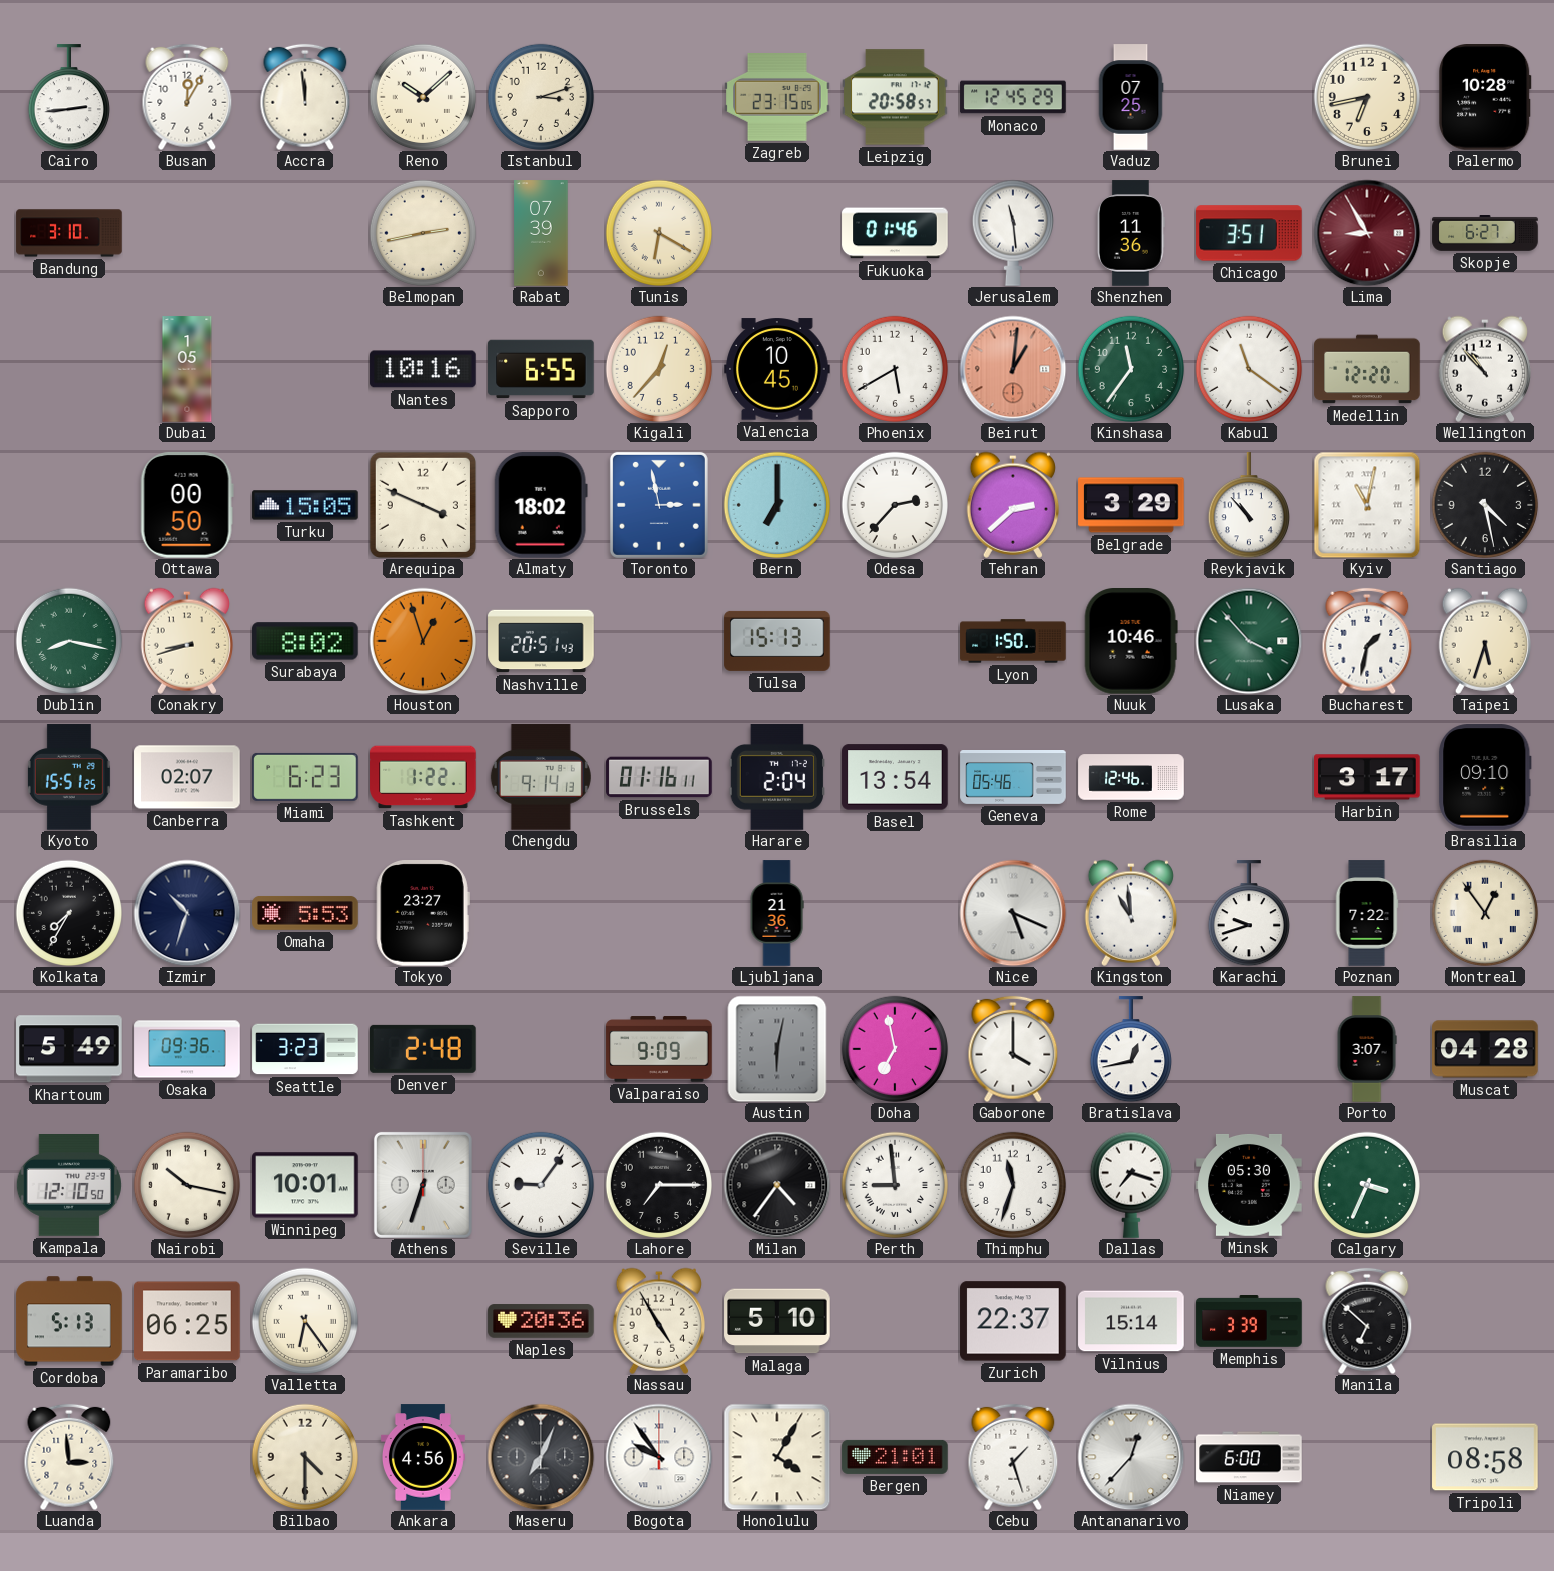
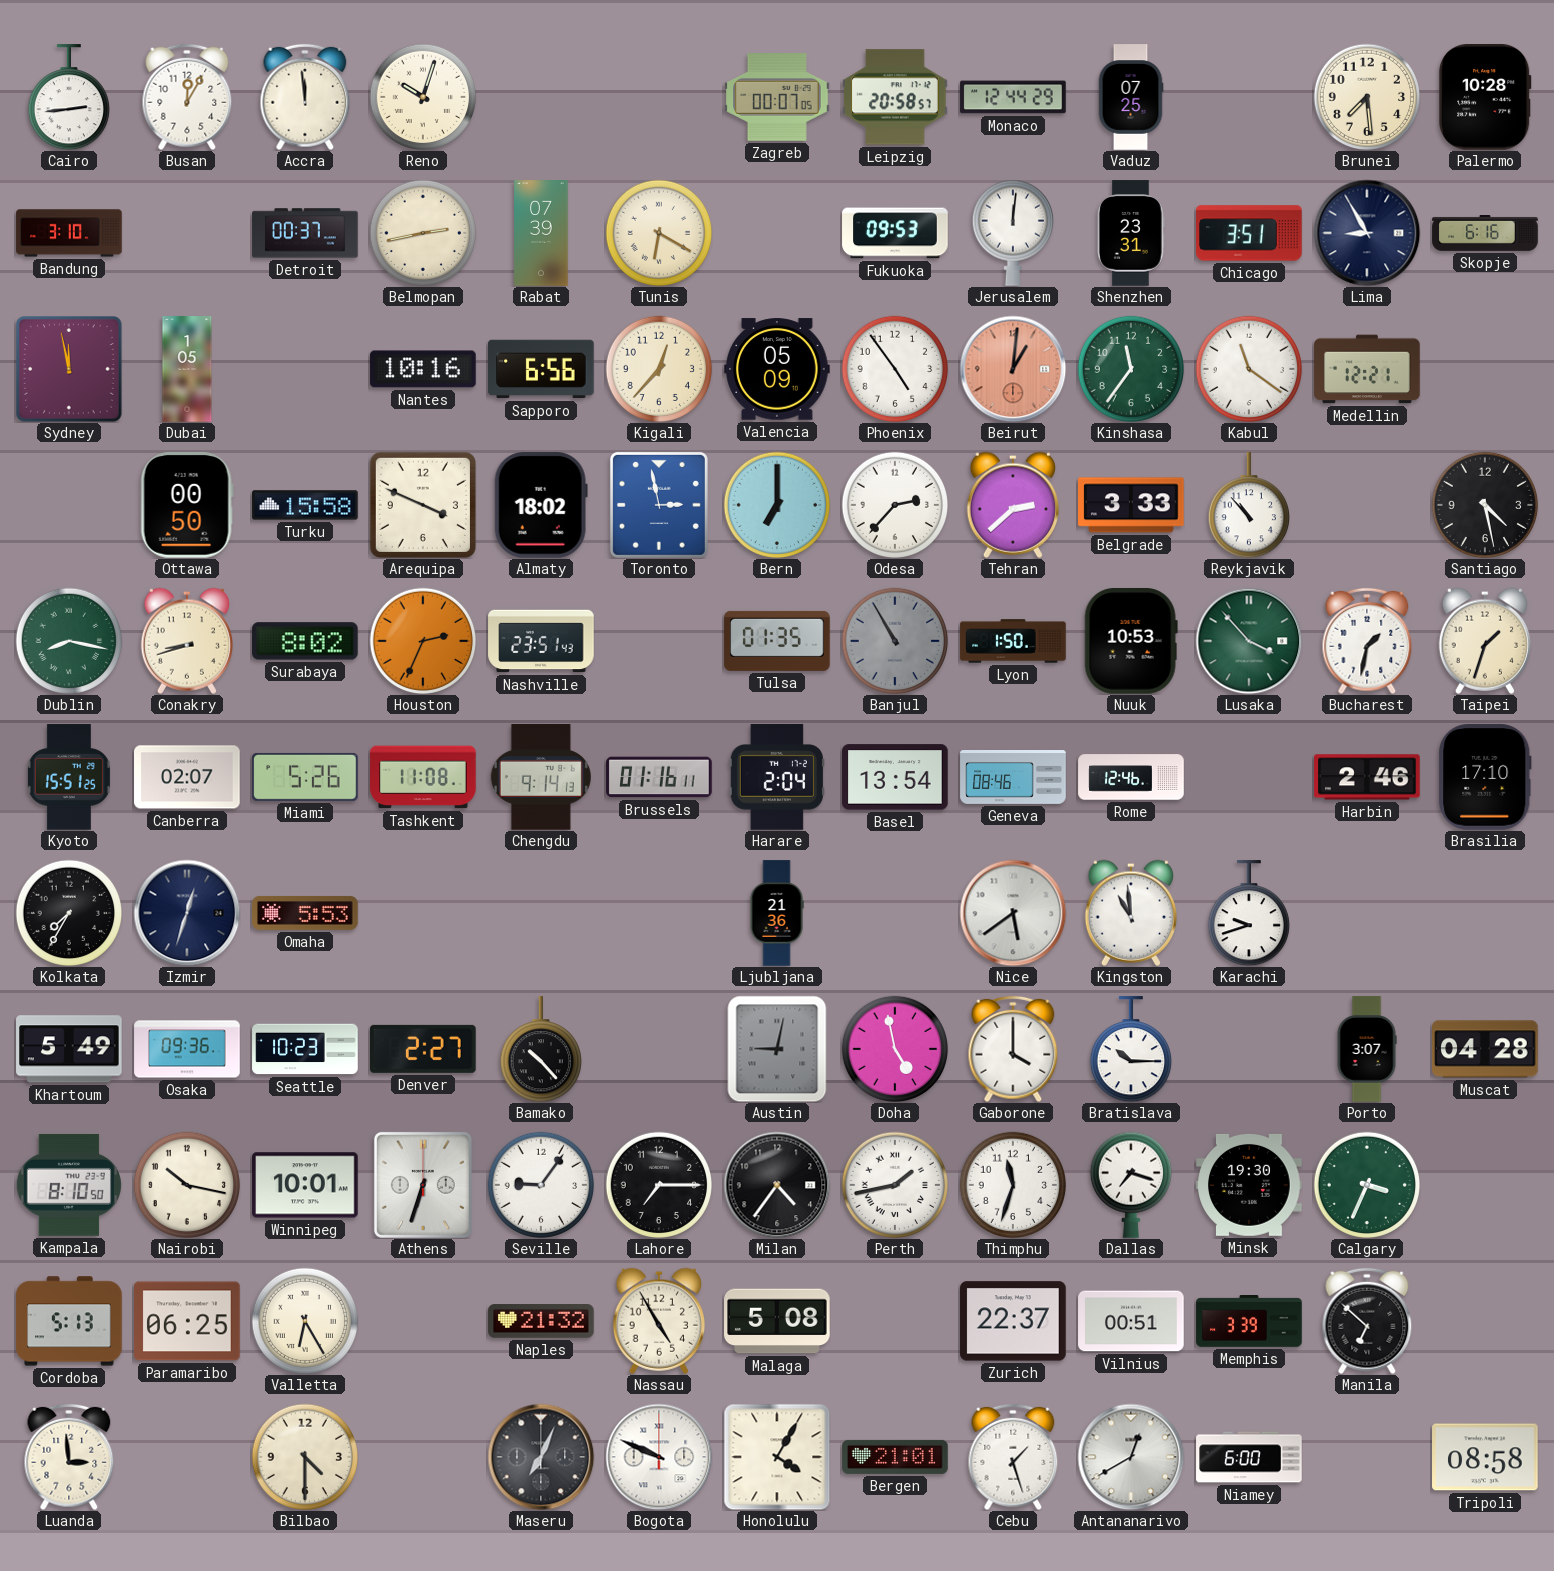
Reno: 10:08 -> 10:03
Istanbul: 3:12 -> none
Zagreb: 23:15 -> 00:07
Monaco: 12:45 -> 12:44
Brunei: 6:43 -> 7:29
Detroit: none -> 00:37
Fukuoka: 01:46 -> 09:53
Jerusalem: 11:29 -> 12:01
Shenzhen: 11:36 -> 23:31
Lima dial: burgundy -> navy
Skopje: 6:27 -> 6:16
Sydney: none -> 11:58
Sapporo: 6:55 -> 6:56
Valencia: 10:45 -> 05:09
Phoenix: 5:40 -> 4:54
Medellin: 12:20 -> 12:21
Wellington: 10:53 -> none
Turku: 15:05 -> 15:58
Belgrade: 3:29 -> 3:33
Kyiv: 11:02 -> none
Houston: 12:57 -> 2:34
Nashville: 20:51 -> 23:51
Tulsa: 15:13 -> 01:35
Banjul: none -> 10:55
Nuuk: 10:46 -> 10:53
Taipei: 5:33 -> 1:33
Miami: 6:23 -> 5:26
Tashkent: 1:22 -> 11:08
Geneva: 05:46 -> 08:46
Harbin: 3:17 -> 2:46
Brasilia: 09:10 -> 17:10
Izmir: 10:33 -> 12:33
Tokyo: 23:27 -> none
Nice: 5:19 -> 5:39
Poznan: 7:22 -> none
Montreal: 12:54 -> none
Seattle: 3:23 -> 10:23
Denver: 2:48 -> 2:27
Bamako: none -> 10:23
Valparaiso: 9:09 -> none
Austin: 6:02 -> 9:02
Doha: 6:58 -> 4:58
Bratislava: 12:43 -> 10:15
Kampala: 12:10 -> 8:10
Perth: 8:59 -> 1:43
Minsk: 05:30 -> 19:30
Valletta: 6:24 -> 6:25
Naples: 20:36 -> 21:32
Malaga: 5:10 -> 5:08
Vilnius: 15:14 -> 00:51
Ankara: 4:56 -> none
Bogota: 9:54 -> 9:49
Antananarivo: 12:37 -> 12:40
